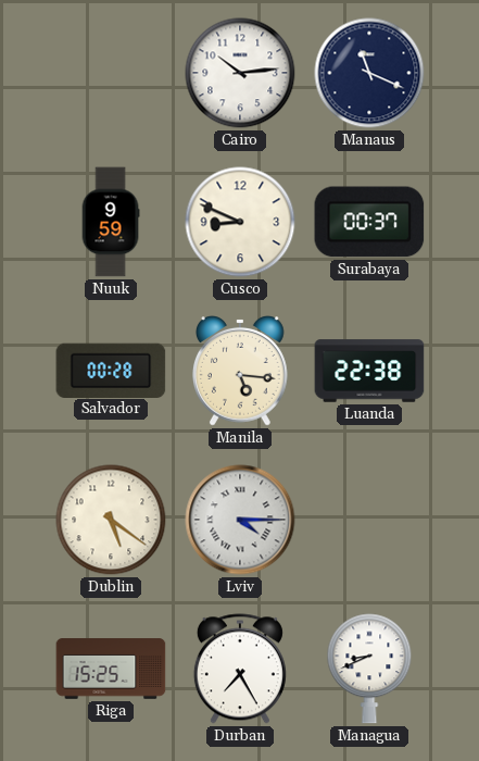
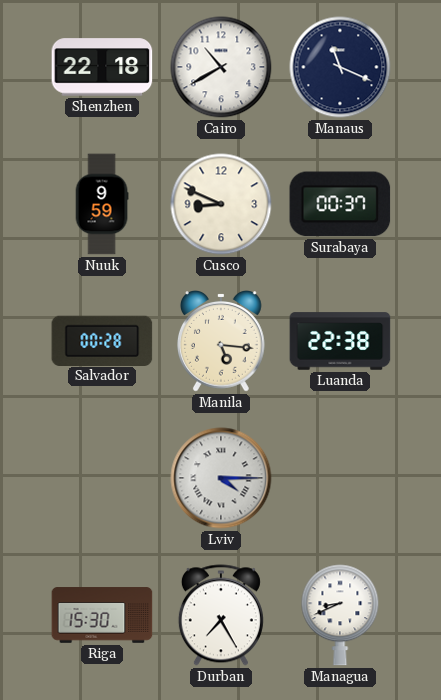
Shenzhen: none -> 22:18
Cairo: 10:14 -> 10:40
Dublin: 5:21 -> none
Riga: 15:25 -> 15:30
